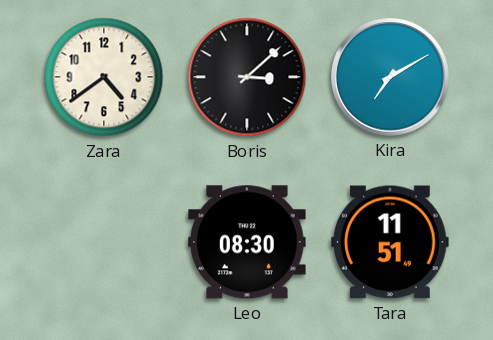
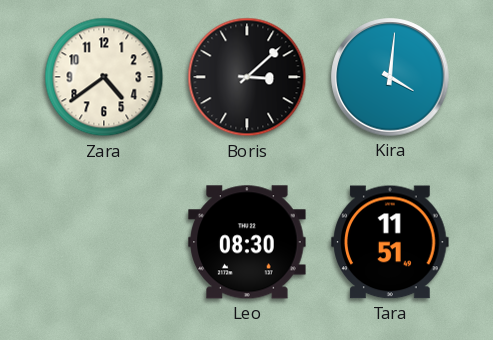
Kira: 7:10 -> 4:01
